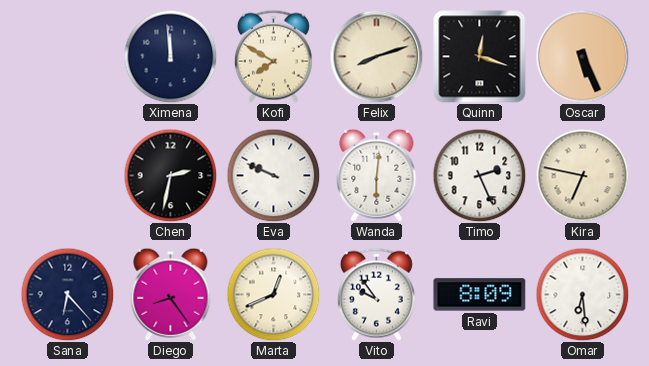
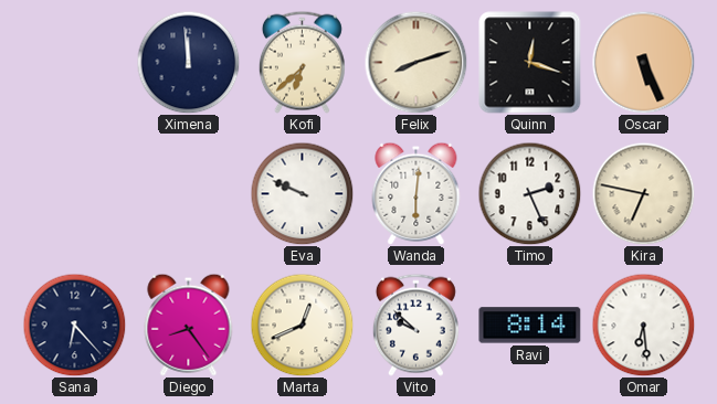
Kofi: 7:50 -> 6:38
Chen: 2:32 -> none
Vito: 9:54 -> 9:52
Ravi: 8:09 -> 8:14
